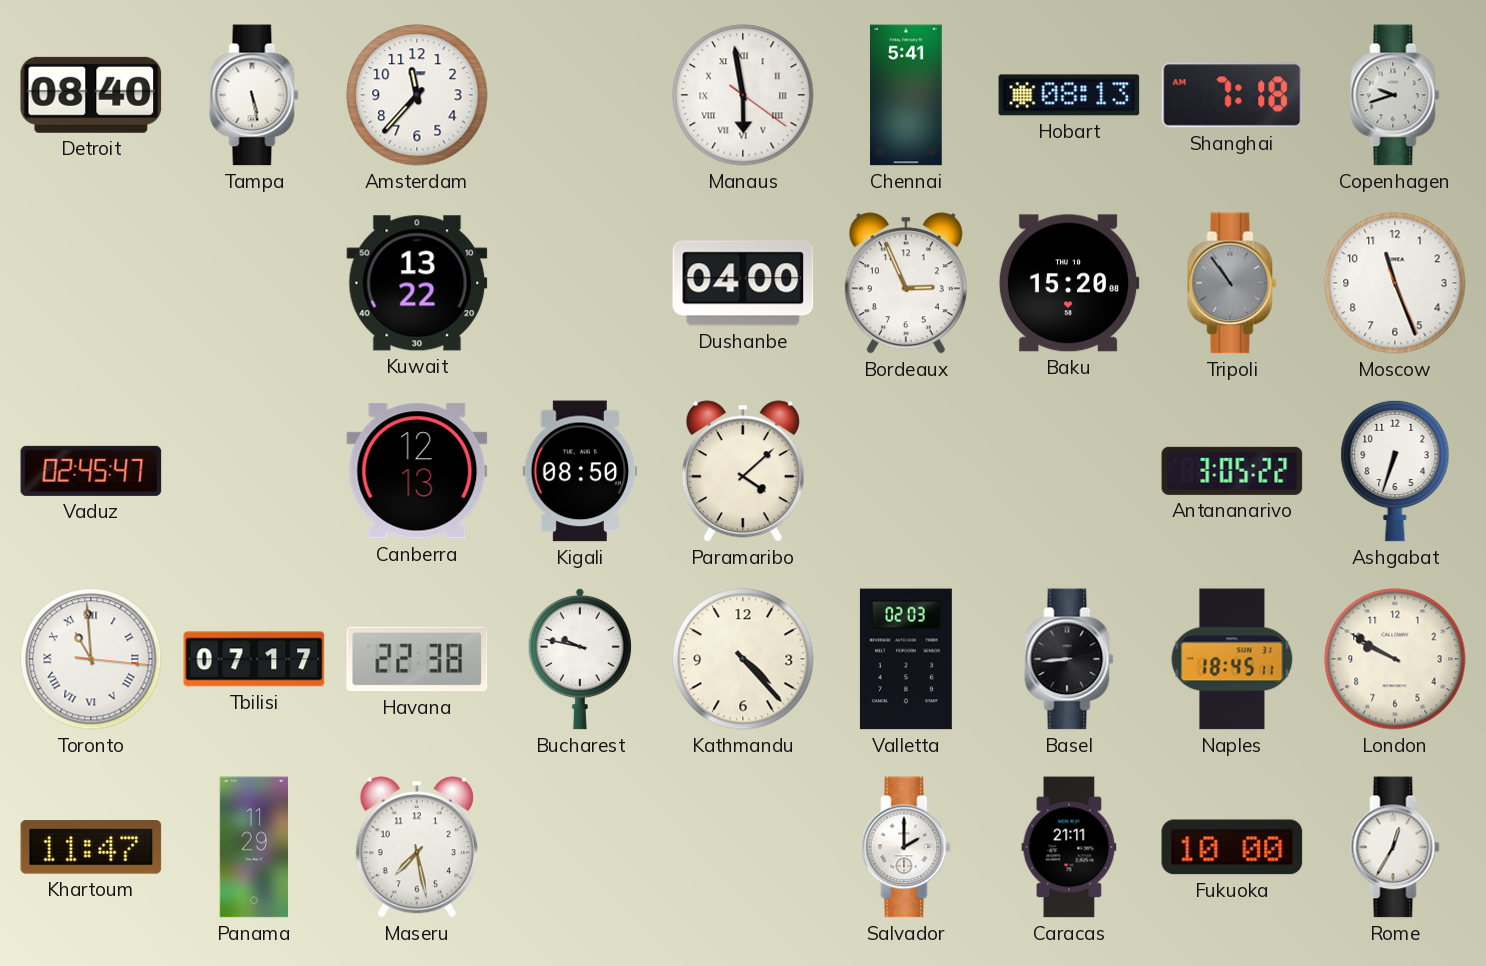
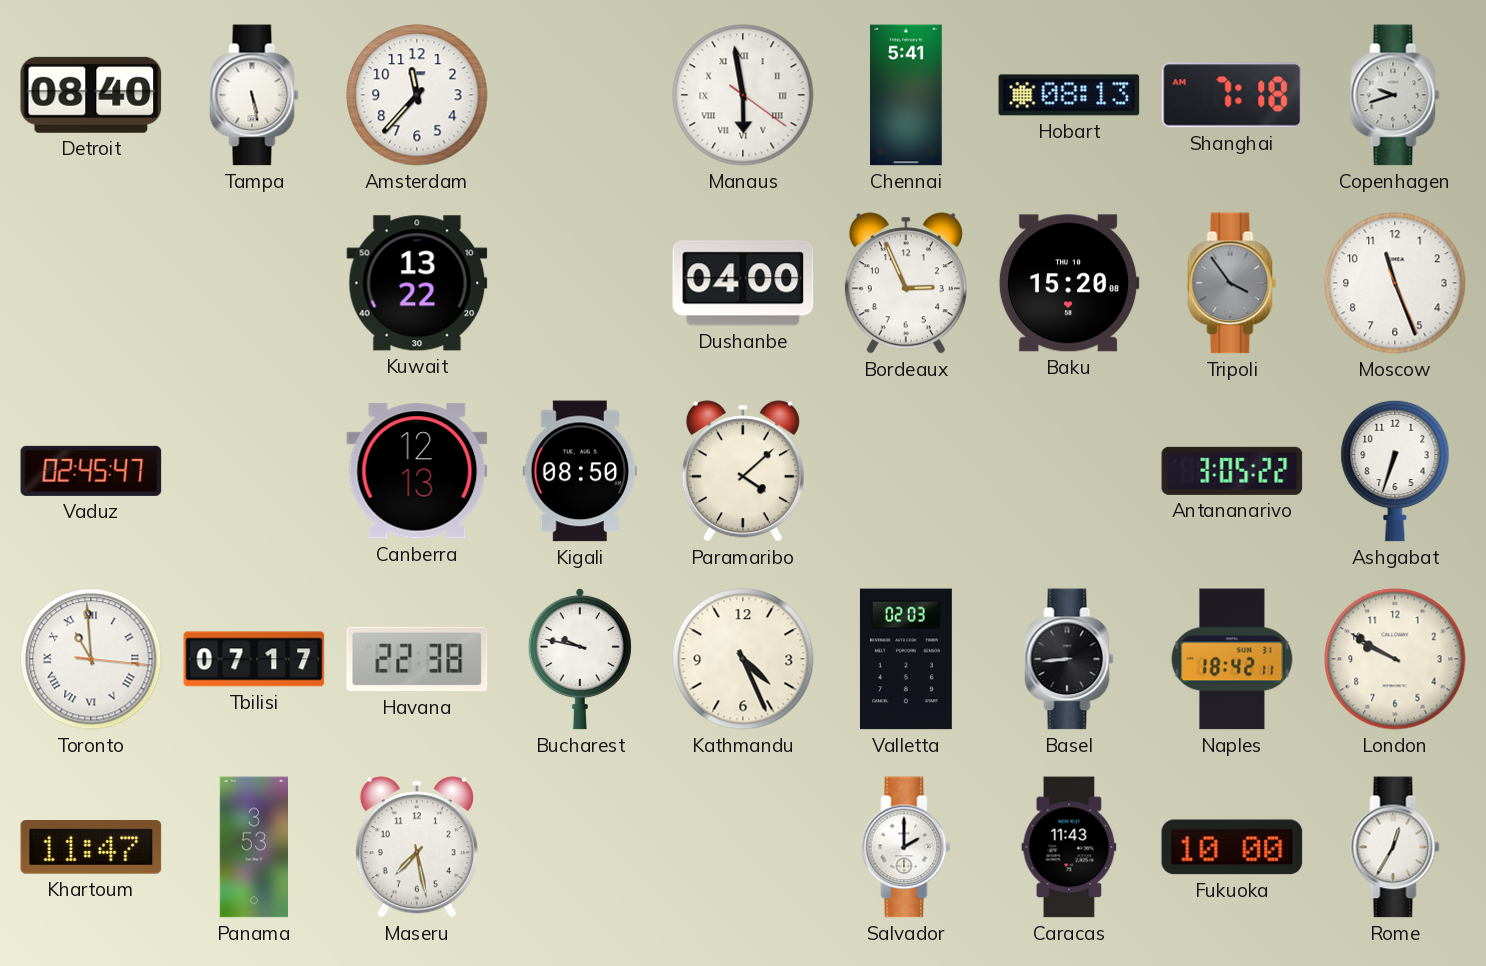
Tripoli: 10:54 -> 3:54
Kathmandu: 4:23 -> 4:26
Naples: 18:45 -> 18:42
Panama: 11:29 -> 3:53
Caracas: 21:11 -> 11:43
